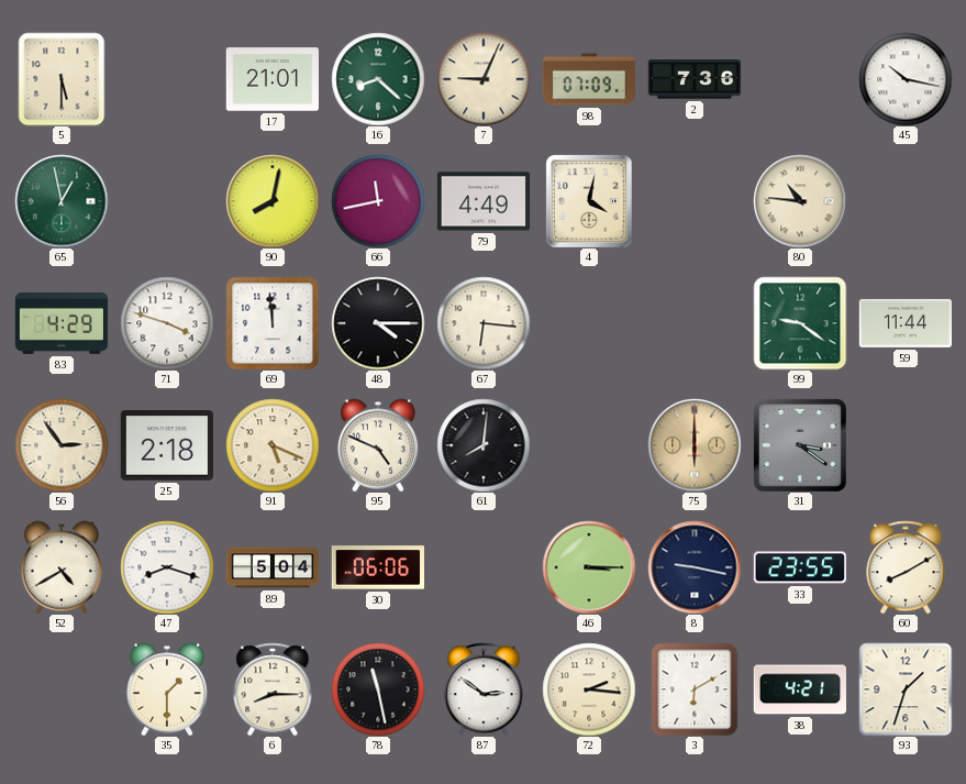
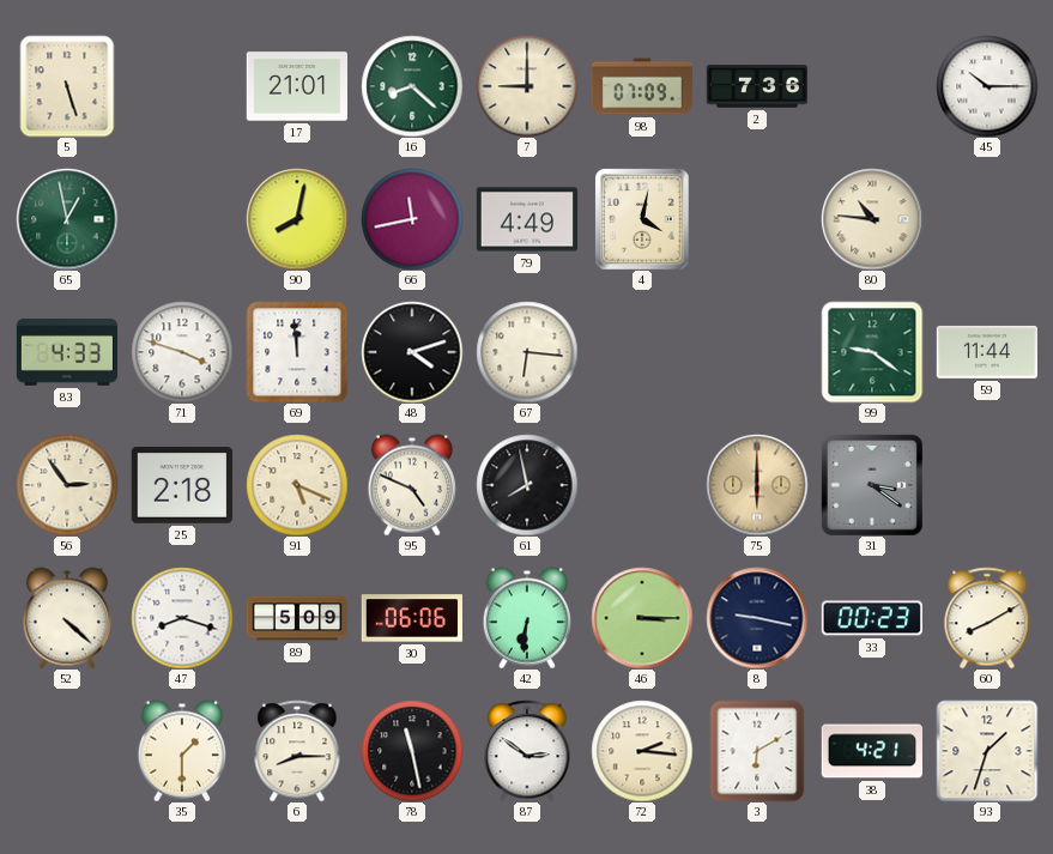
5: 5:30 -> 5:27
7: 9:04 -> 9:00
45: 10:17 -> 10:15
83: 4:29 -> 4:33
48: 4:15 -> 4:12
61: 8:01 -> 7:58
52: 4:40 -> 4:22
89: 5:04 -> 5:09
42: none -> 6:31
33: 23:55 -> 00:23
